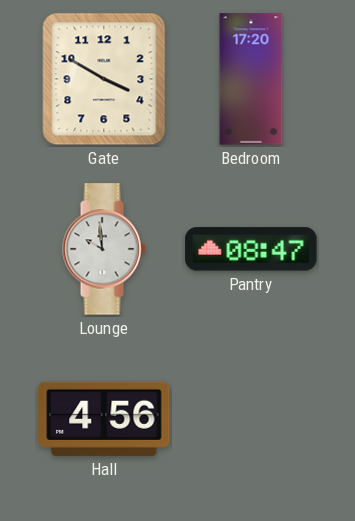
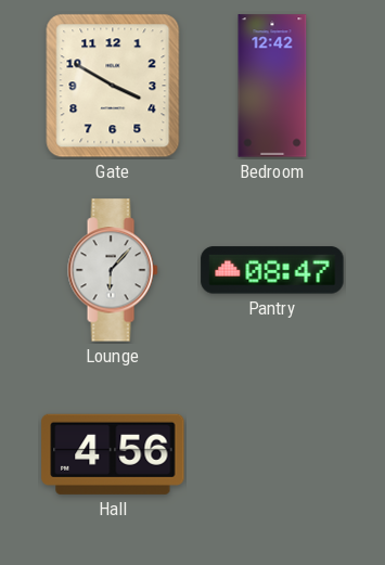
Bedroom: 17:20 -> 12:42
Lounge: 9:59 -> 6:07
